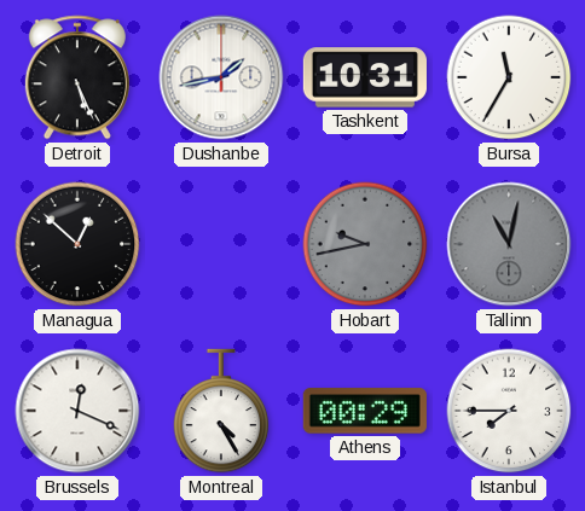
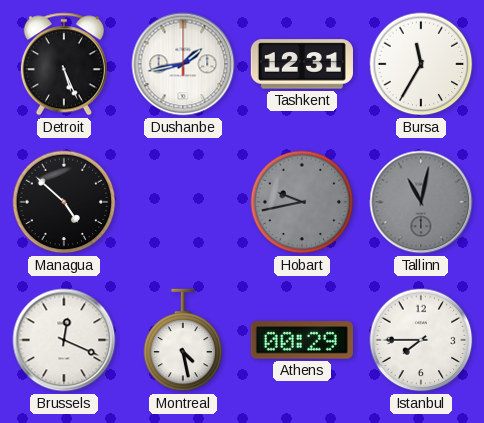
Tashkent: 10:31 -> 12:31
Managua: 12:52 -> 4:52
Montreal: 4:25 -> 4:28
